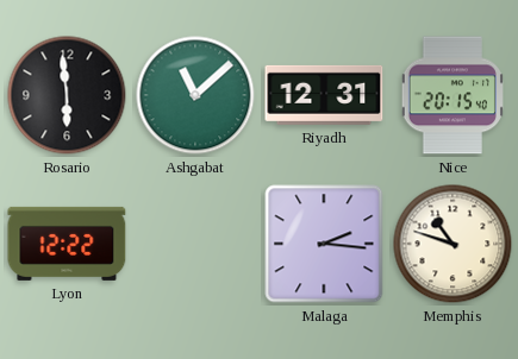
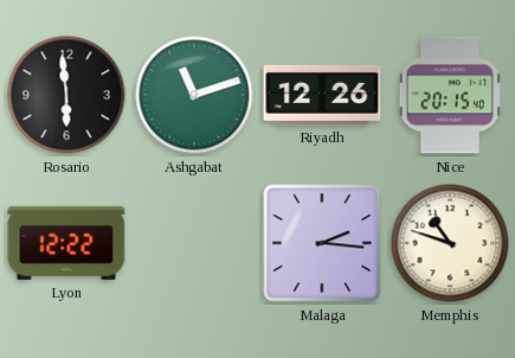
Ashgabat: 11:08 -> 11:12
Riyadh: 12:31 -> 12:26
